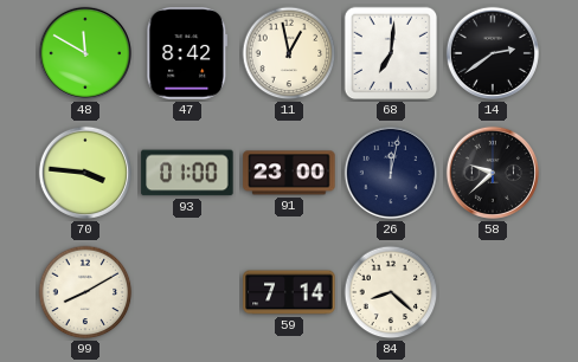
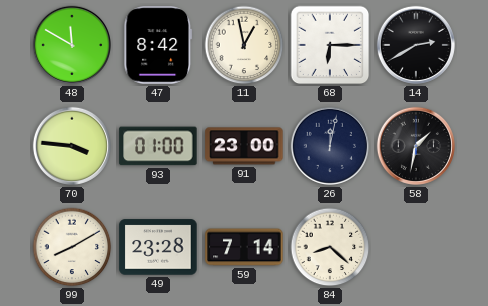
68: 7:01 -> 6:15
14: 2:39 -> 2:40
58: 9:38 -> 1:32
49: none -> 23:28
